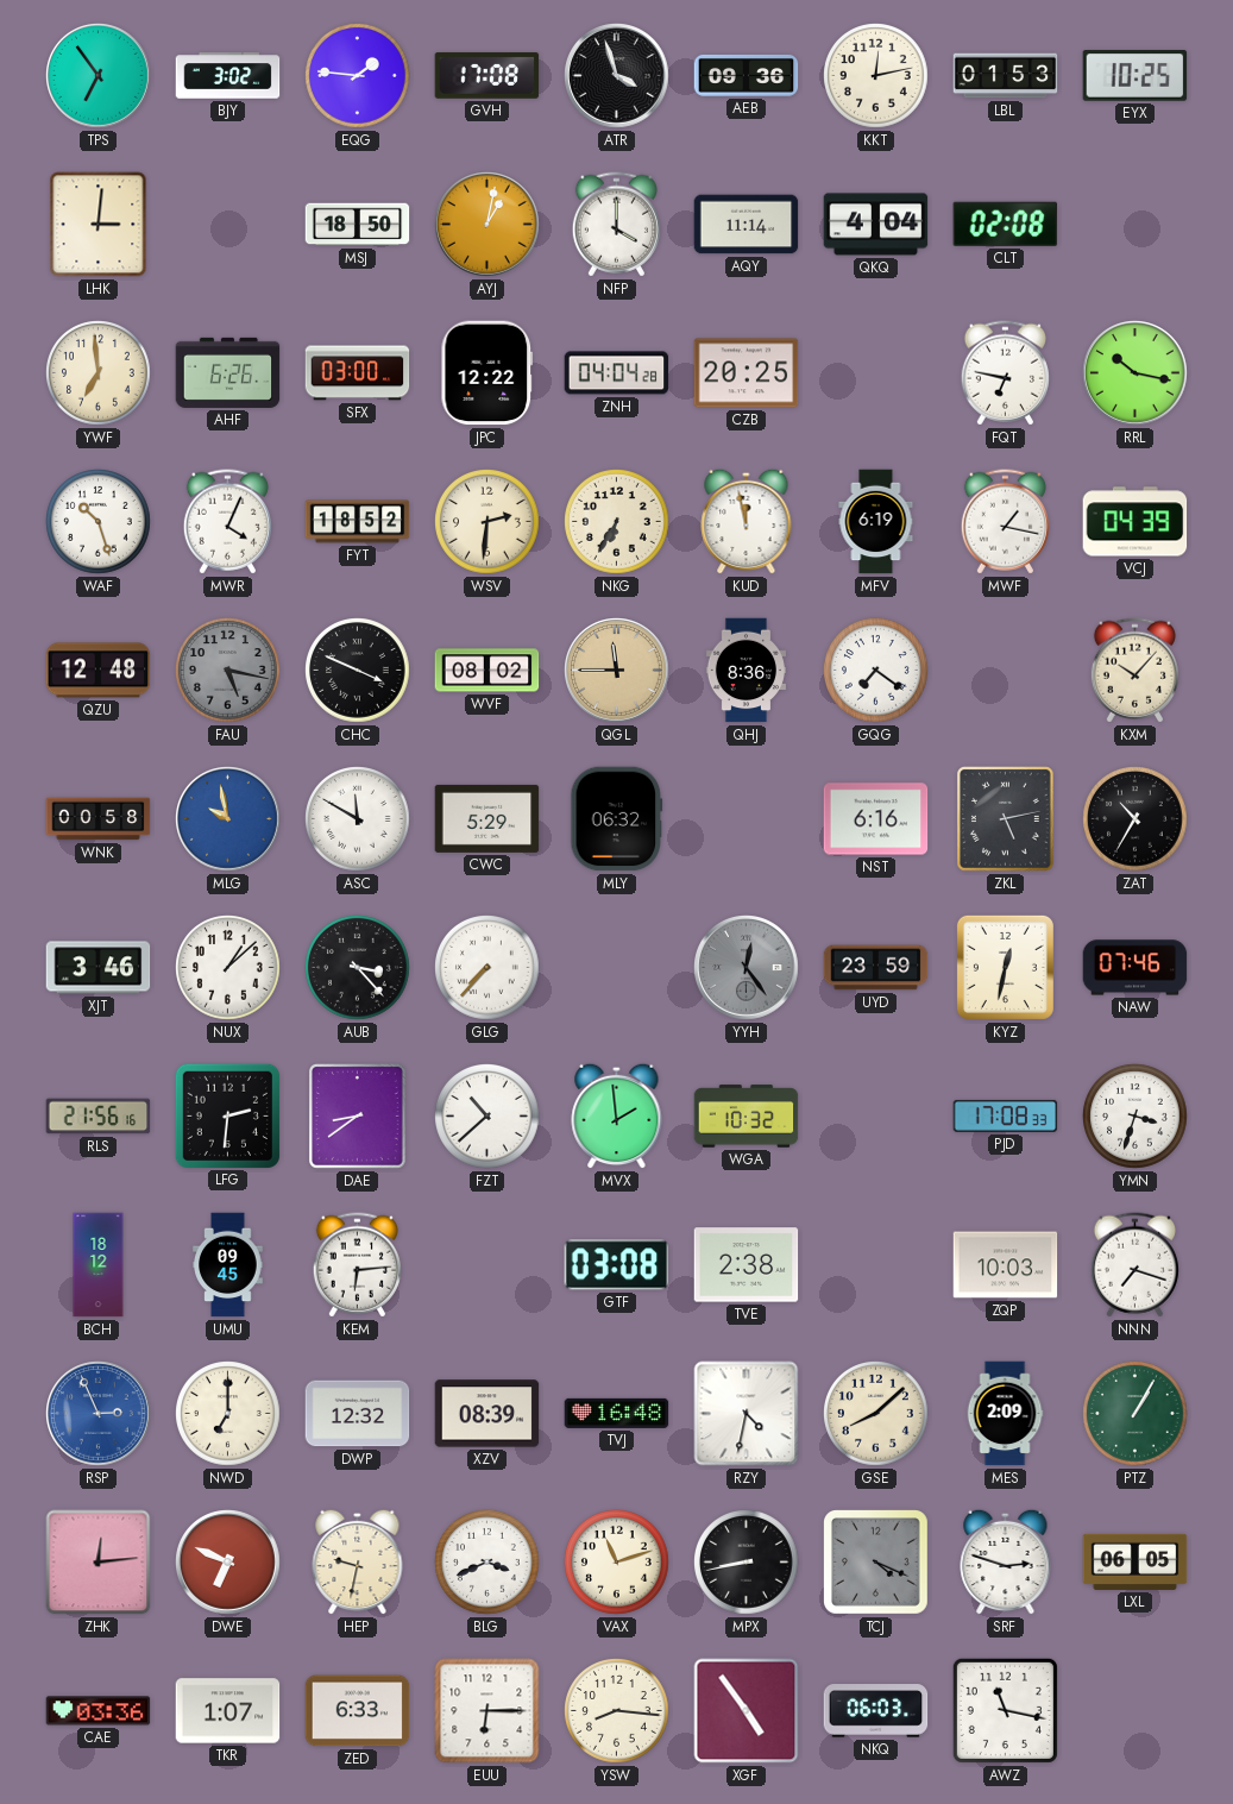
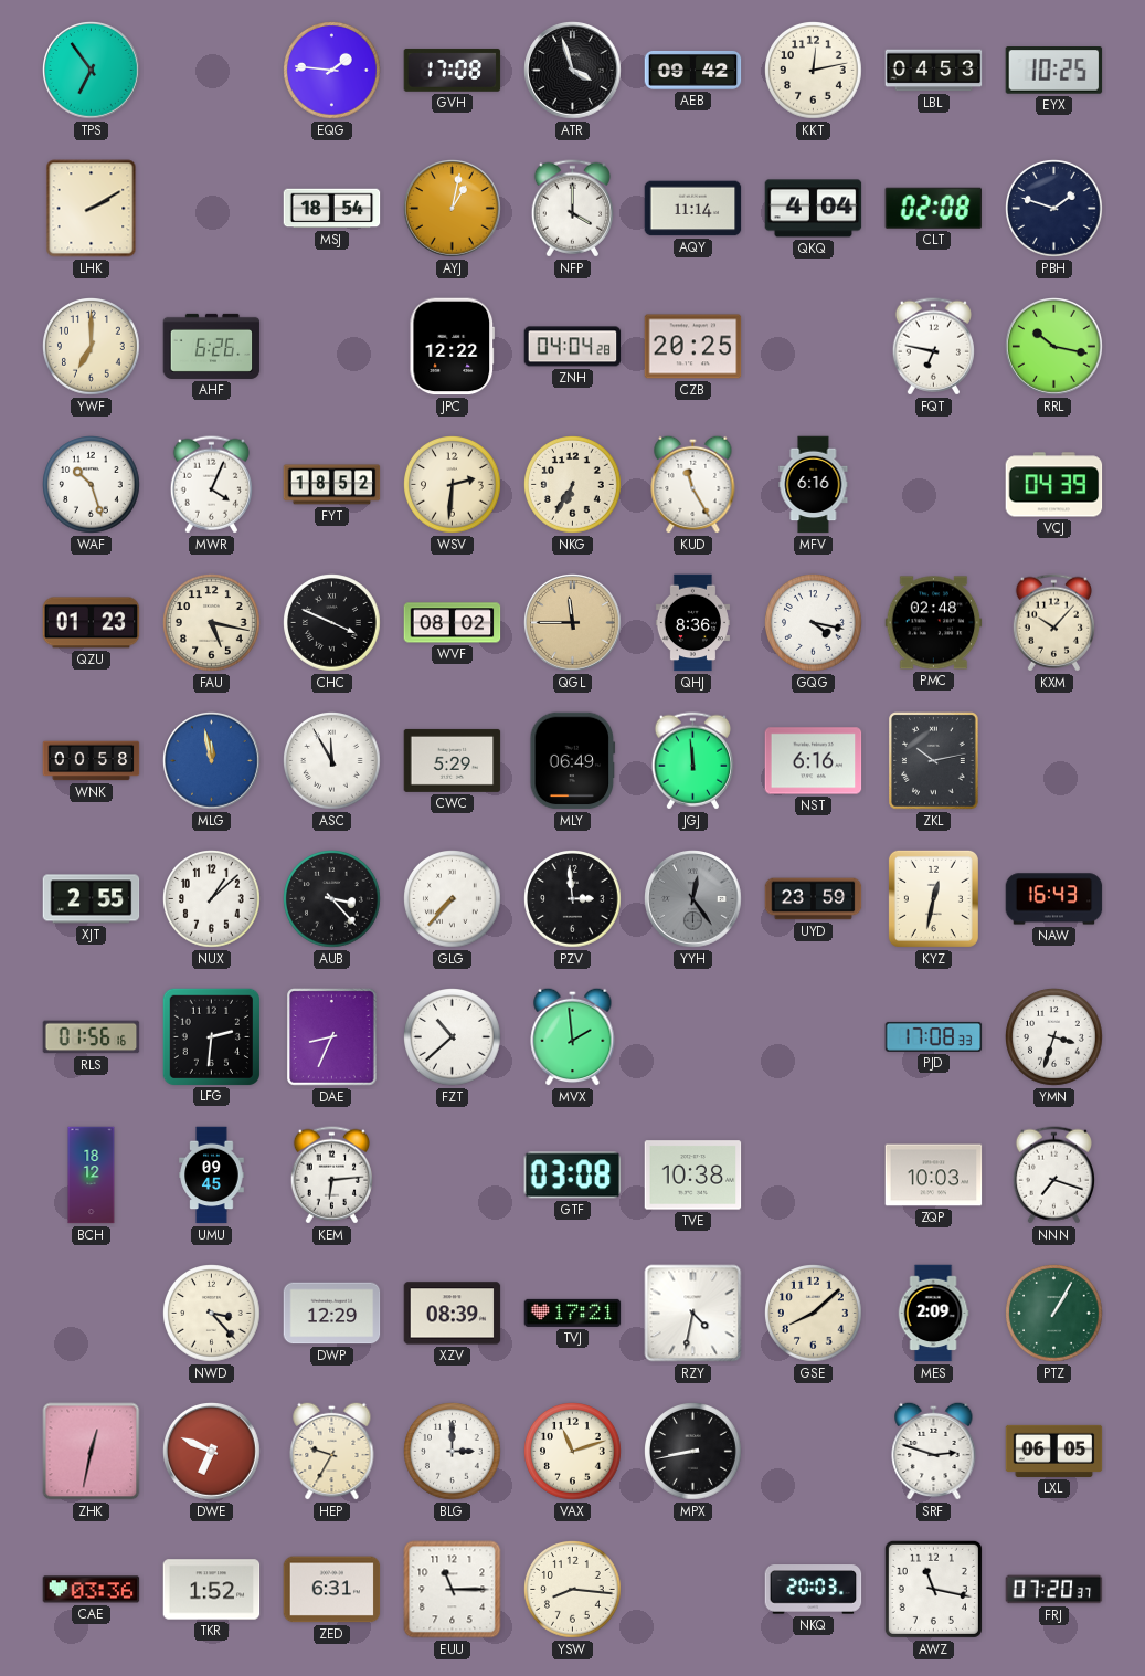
BJY: 3:02 -> none
AEB: 09:36 -> 09:42
LBL: 01:53 -> 04:53
LHK: 3:01 -> 2:10
MSJ: 18:50 -> 18:54
PBH: none -> 1:48
YWF: 6:59 -> 7:00
SFX: 03:00 -> none
KUD: 11:58 -> 11:25
MFV: 6:19 -> 6:16
MWF: 1:17 -> none
QZU: 12:48 -> 01:23
FAU dial: grey -> cream
GQG: 7:21 -> 4:17
PMC: none -> 02:48
MLG: 9:58 -> 11:58
ASC: 11:50 -> 11:55
MLY: 06:32 -> 06:49
JGJ: none -> 11:59
ZKL: 5:13 -> 10:13
ZAT: 10:35 -> none
XJT: 3:46 -> 2:55
PZV: none -> 2:59
NAW: 07:46 -> 16:43
RLS: 21:56 -> 01:56
DAE: 8:39 -> 8:34
WGA: 10:32 -> none
TVE: 2:38 -> 10:38
RSP: 2:56 -> none
NWD: 7:00 -> 3:23
DWP: 12:32 -> 12:29
TVJ: 16:48 -> 17:21
ZHK: 12:14 -> 12:32
HEP: 9:32 -> 9:35
BLG: 3:41 -> 3:00
TCJ: 4:19 -> none
TKR: 1:07 -> 1:52
ZED: 6:33 -> 6:31
EUU: 6:15 -> 11:15
XGF: 4:54 -> none
NKQ: 06:03 -> 20:03
FRJ: none -> 07:20
